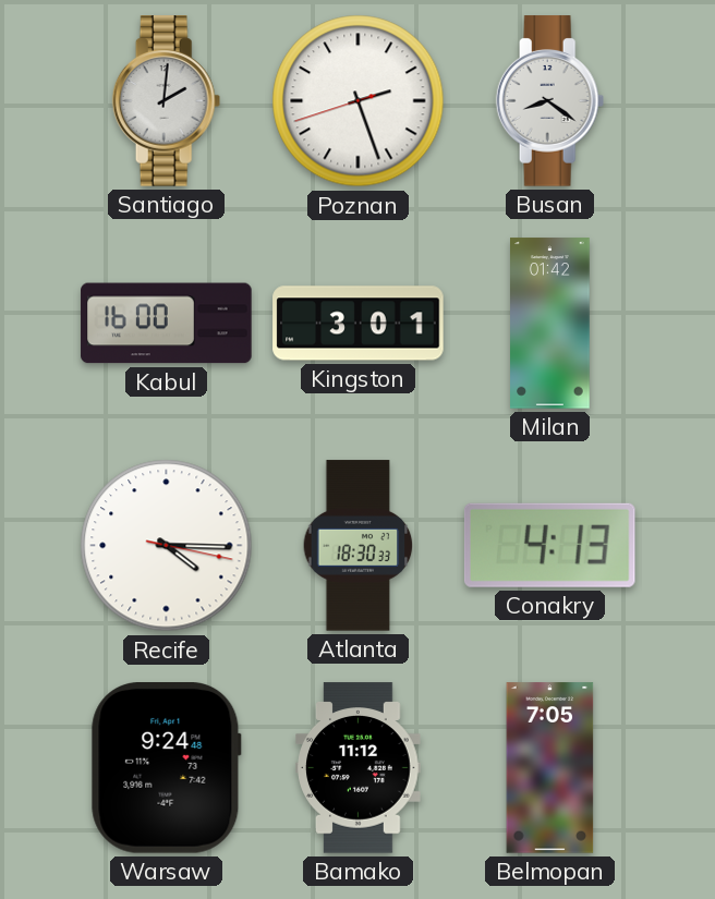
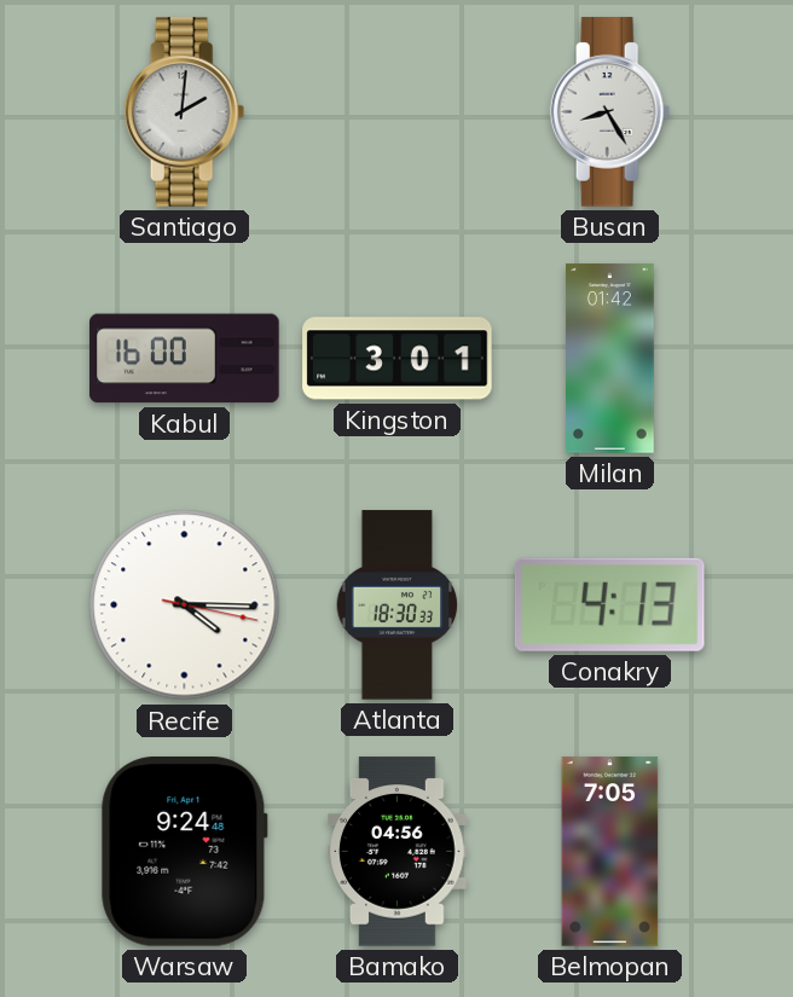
Poznan: 2:26 -> none
Busan: 8:21 -> 8:25
Bamako: 11:12 -> 04:56
